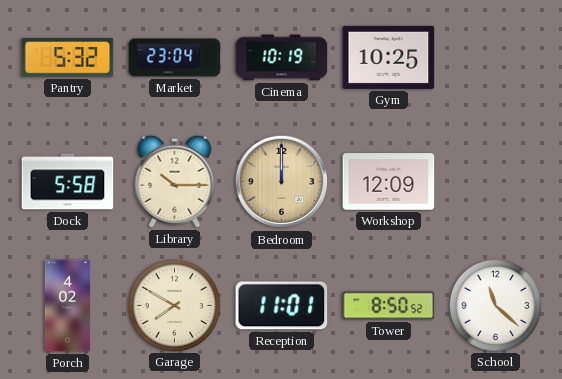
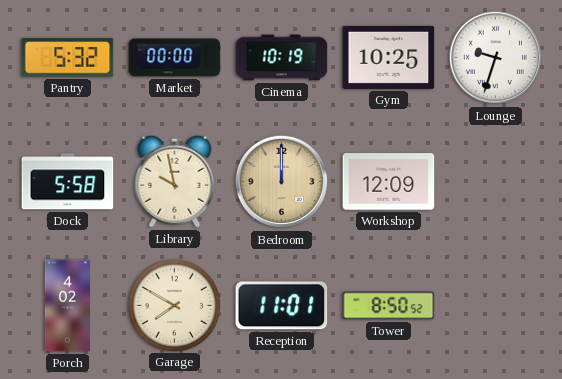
Market: 23:04 -> 00:00
Lounge: none -> 9:33
Library: 10:15 -> 9:58
School: 11:22 -> none
